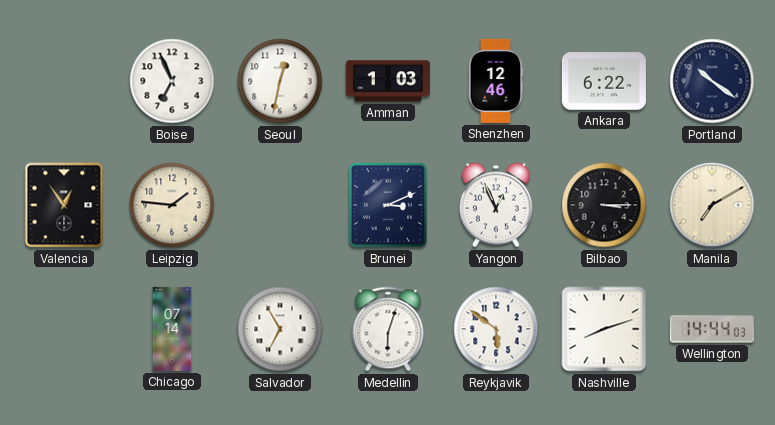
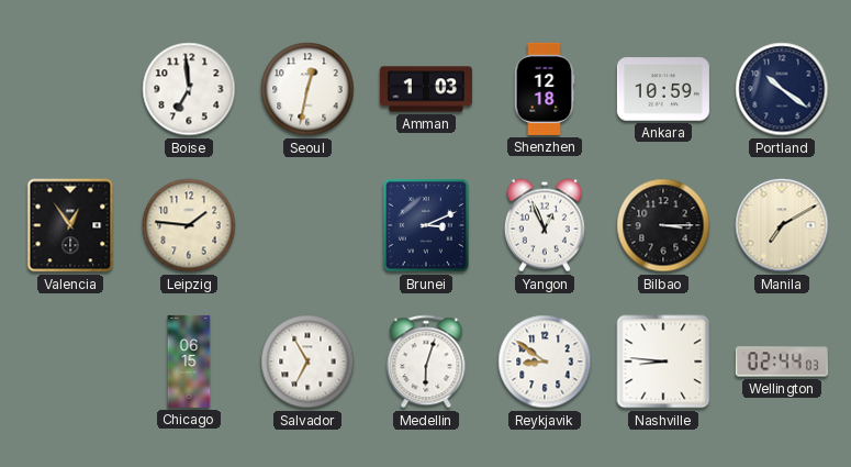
Boise: 6:56 -> 6:59
Shenzhen: 12:46 -> 12:18
Ankara: 6:22 -> 10:59
Chicago: 07:14 -> 06:15
Reykjavik: 5:51 -> 8:51
Nashville: 8:12 -> 8:46
Wellington: 14:44 -> 02:44
